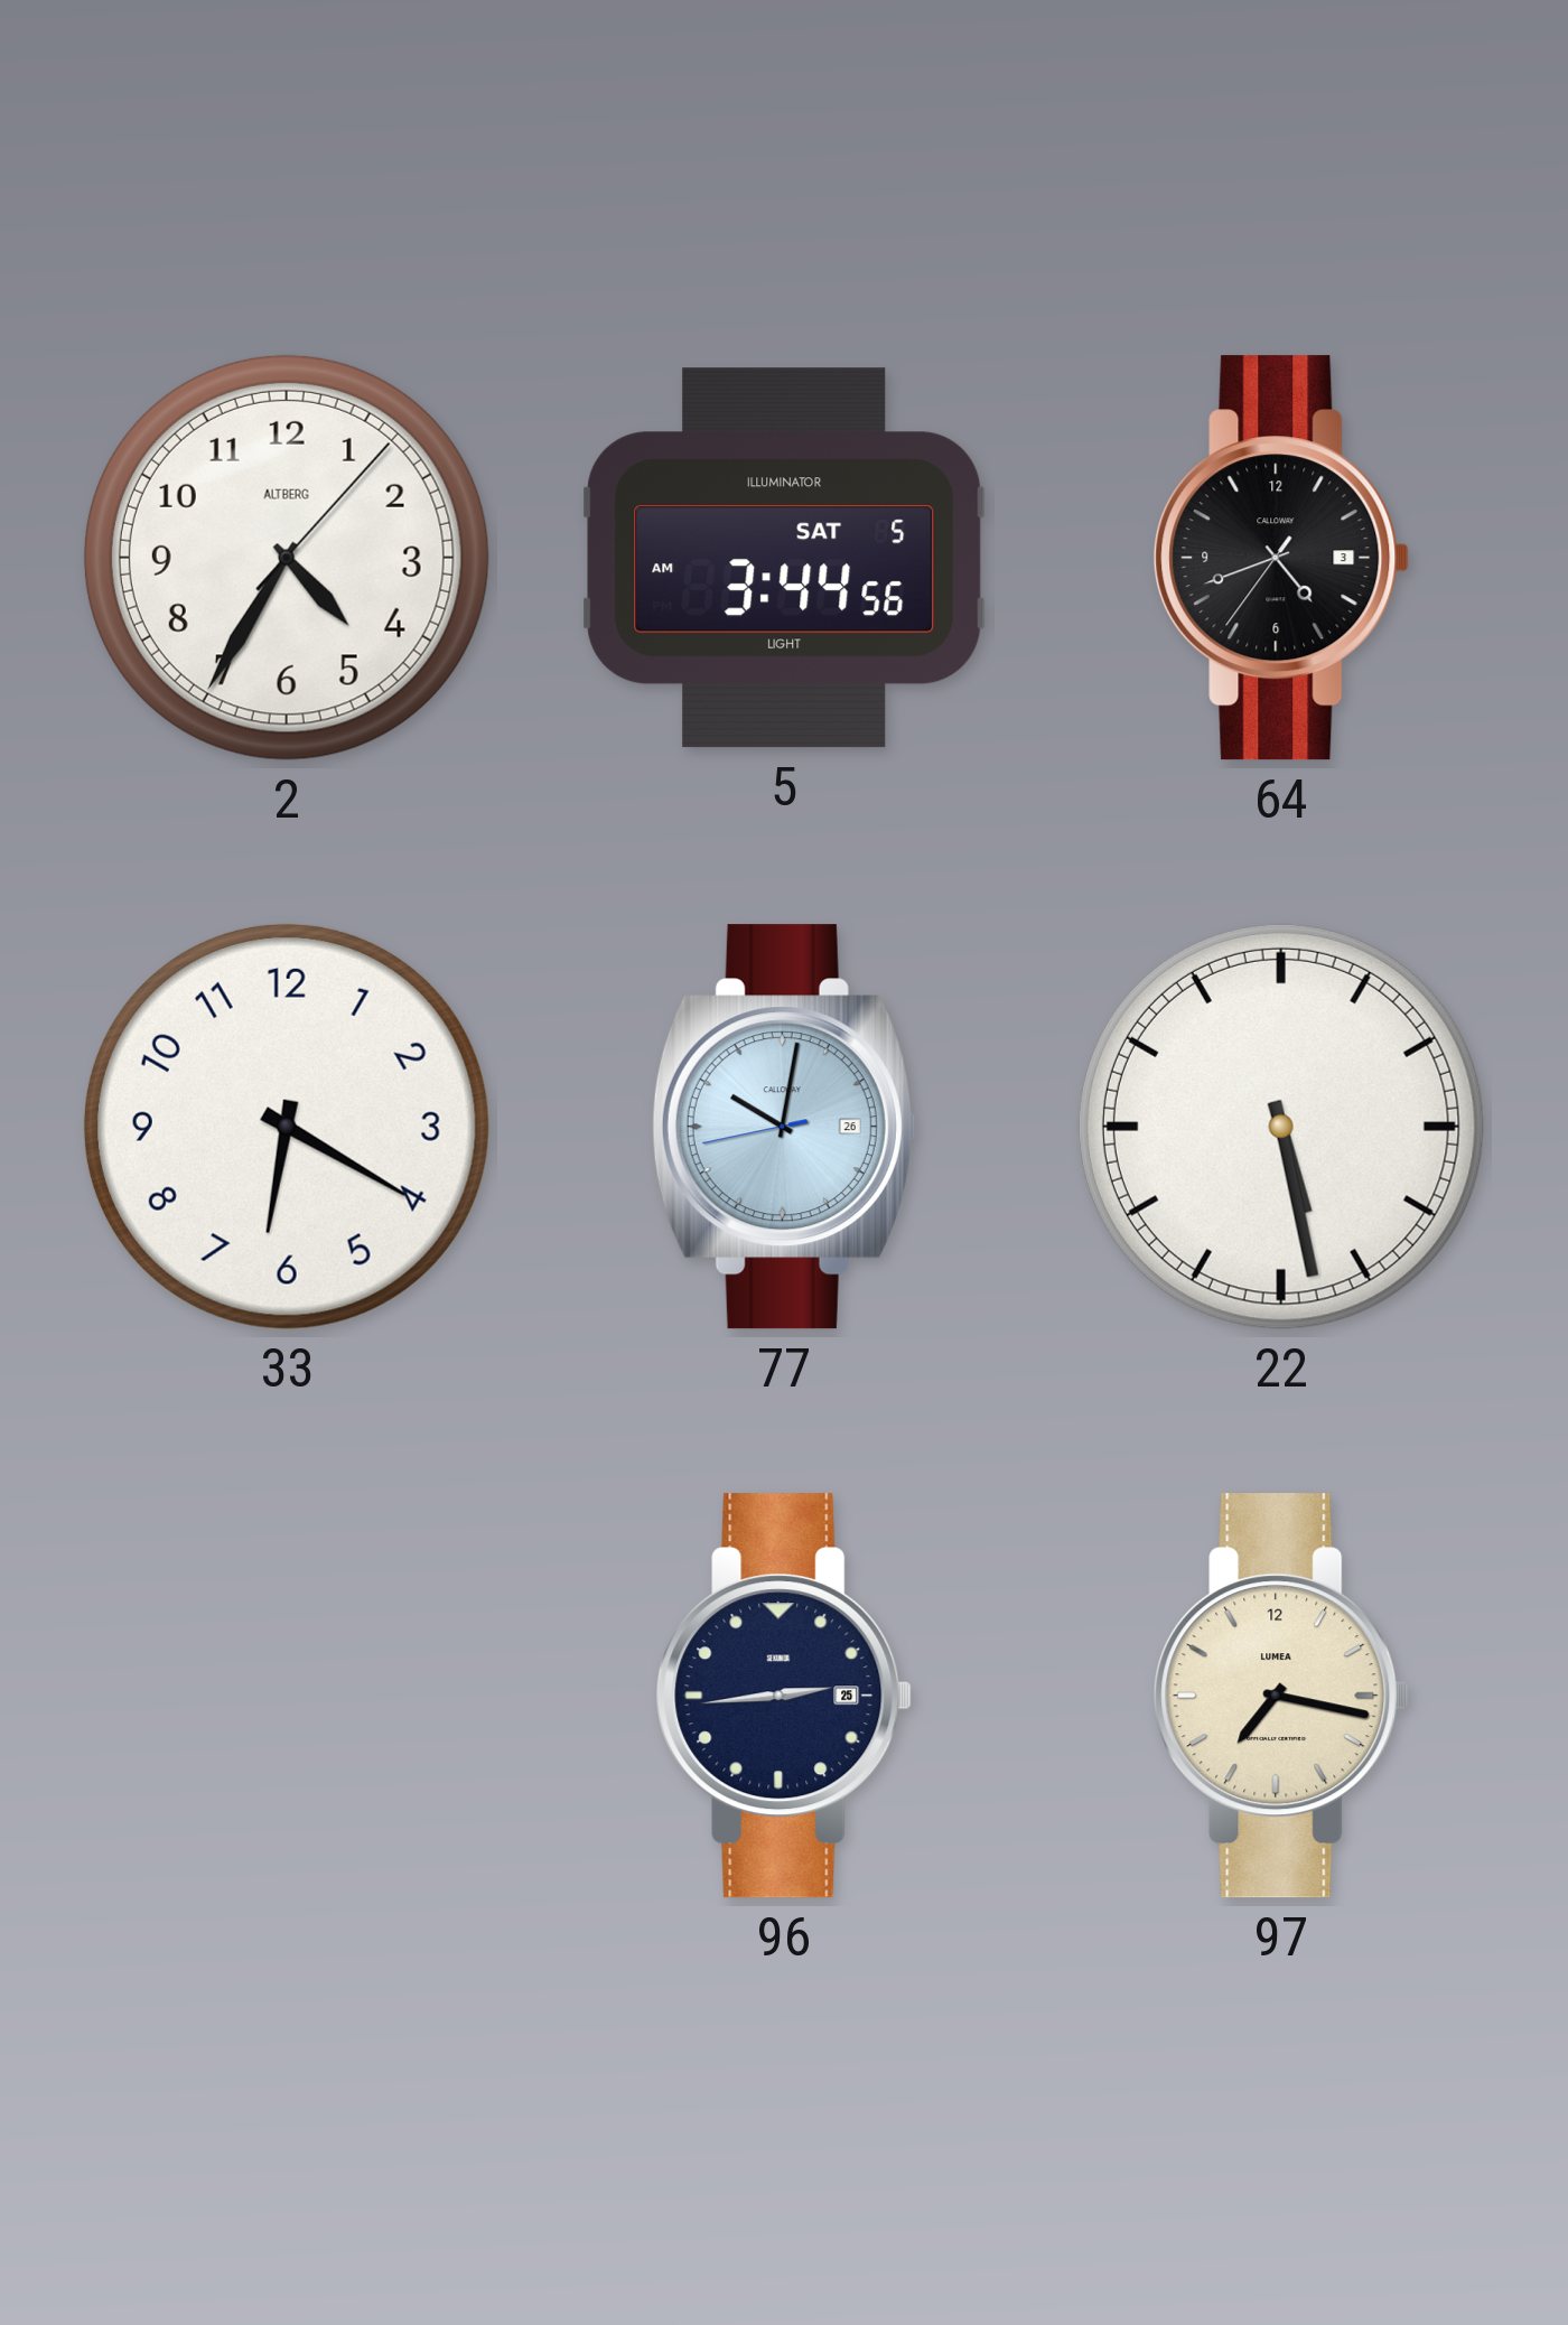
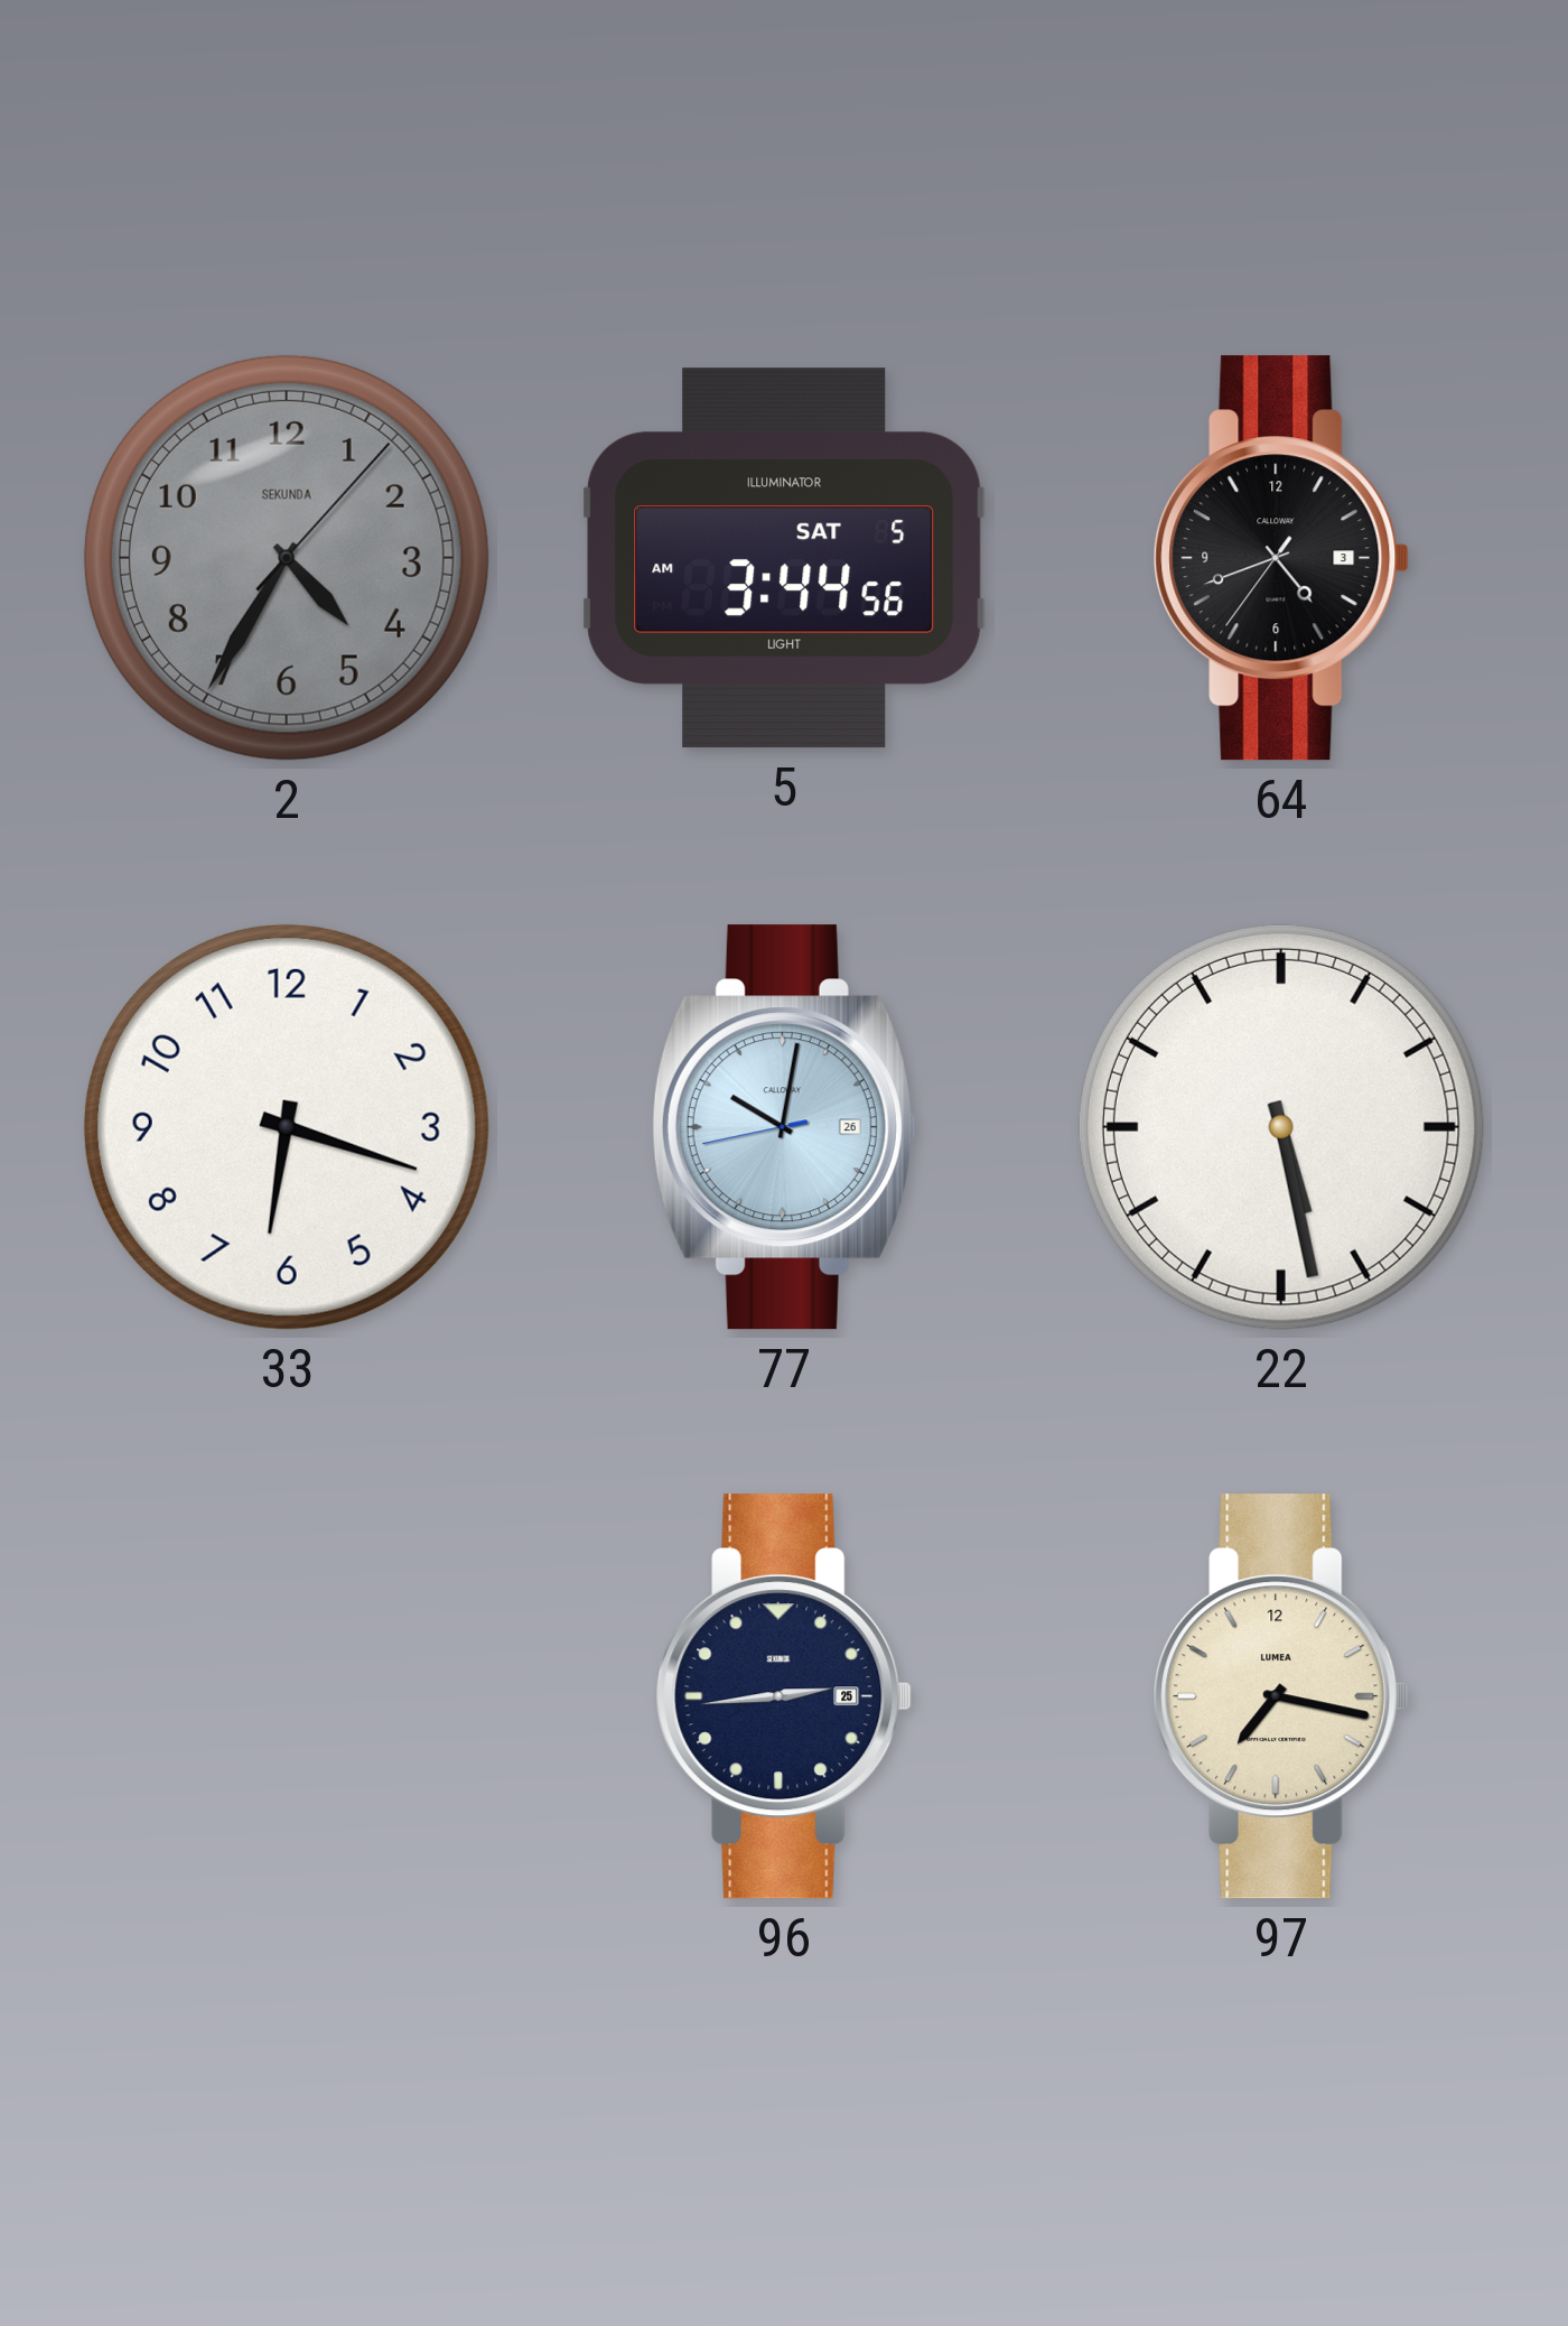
2 dial: white -> grey
2 brand: ALTBERG -> SEKUNDA
33: 6:20 -> 6:18
